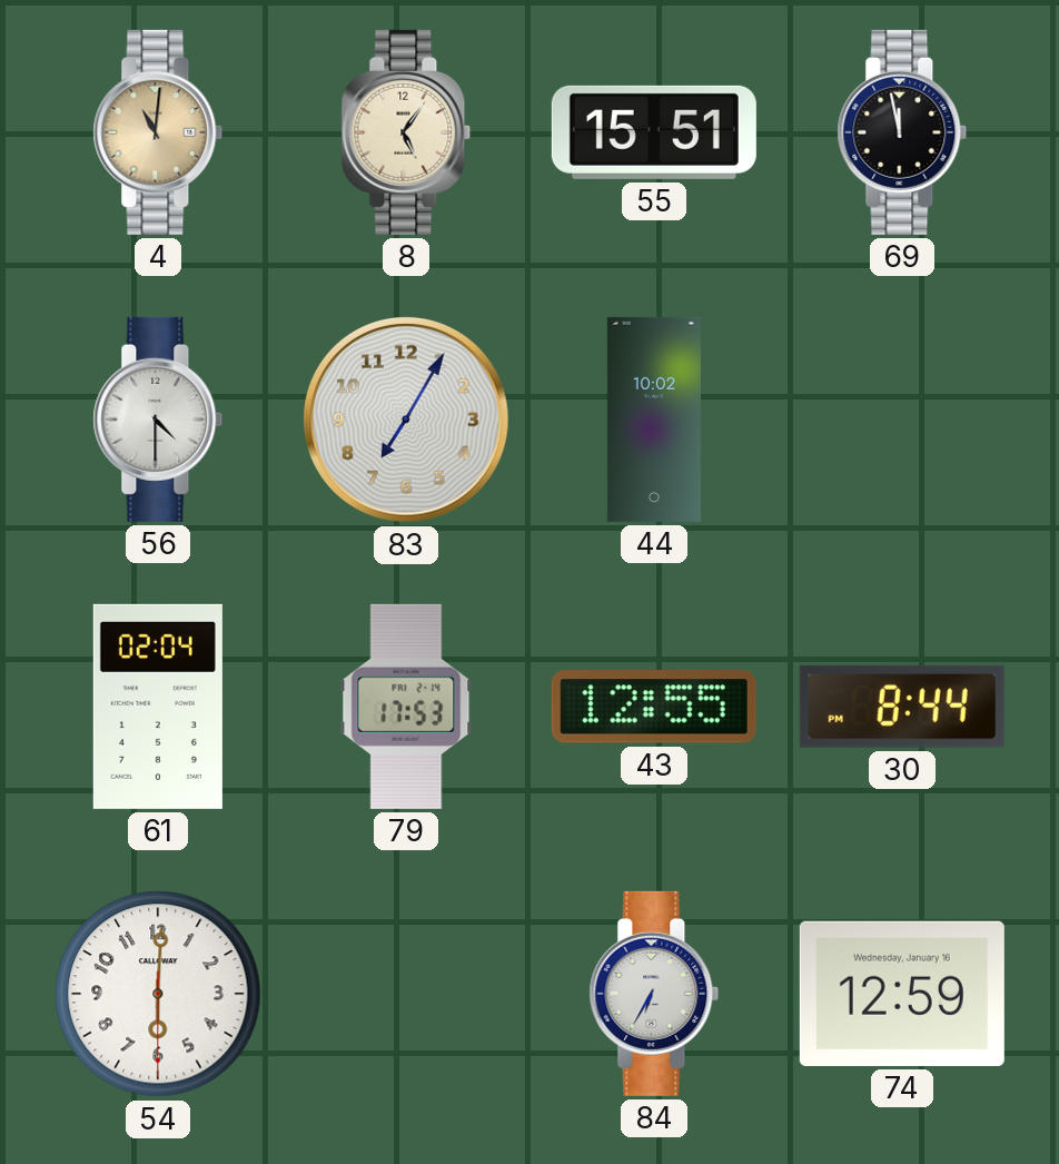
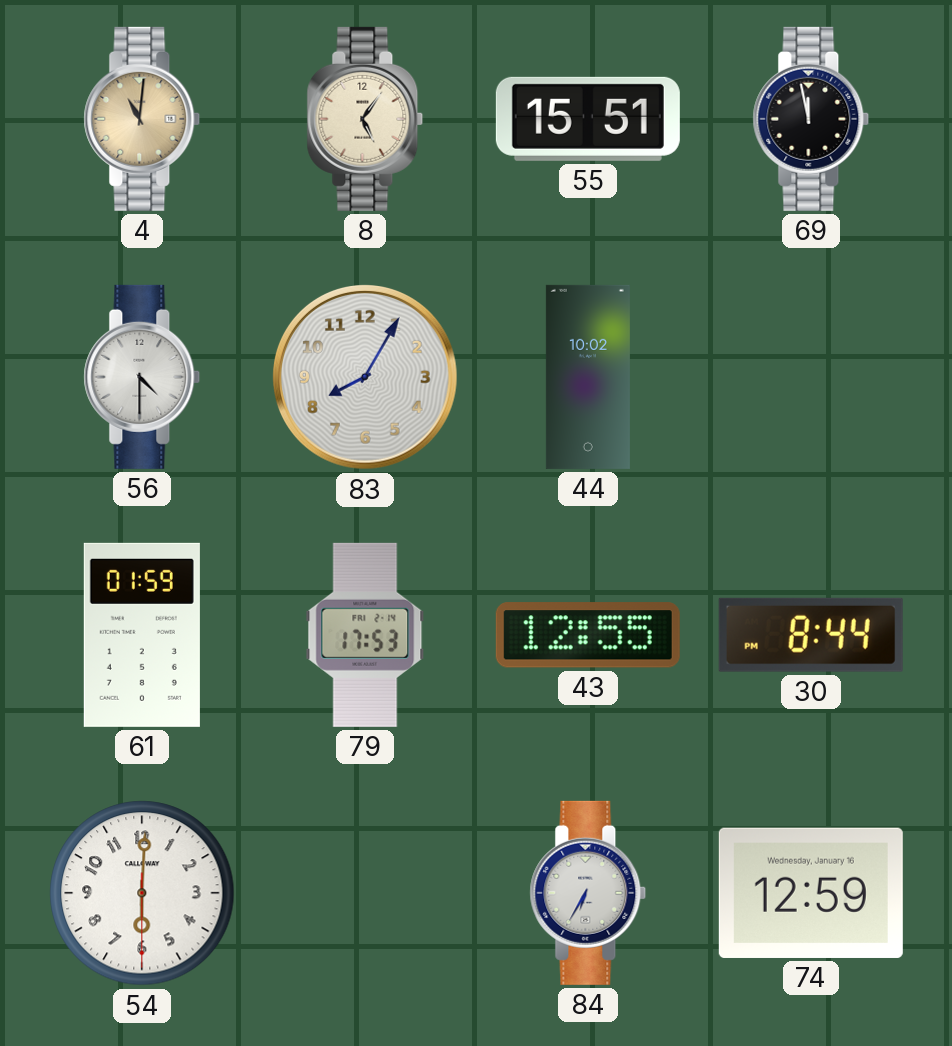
83: 7:05 -> 8:05
61: 02:04 -> 01:59
